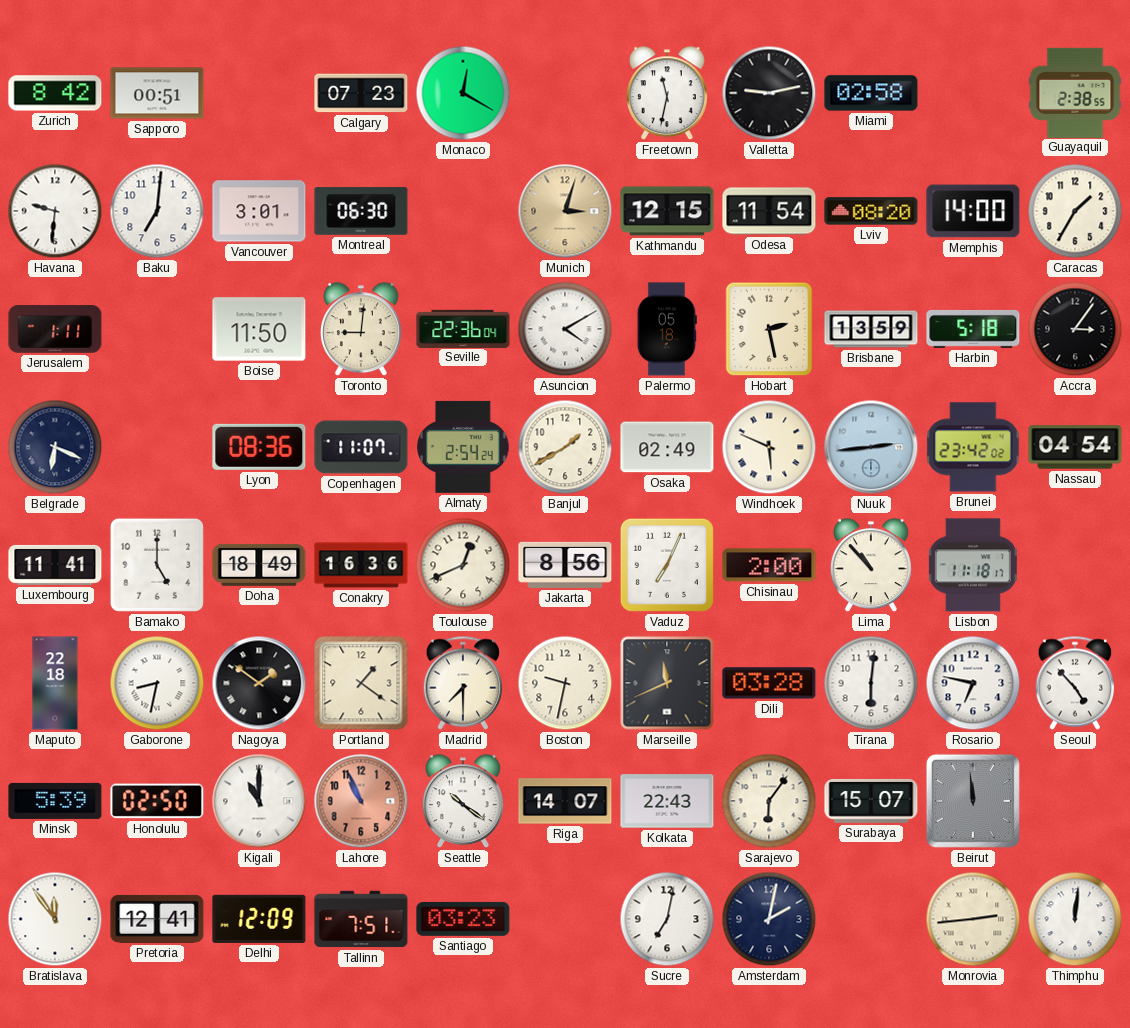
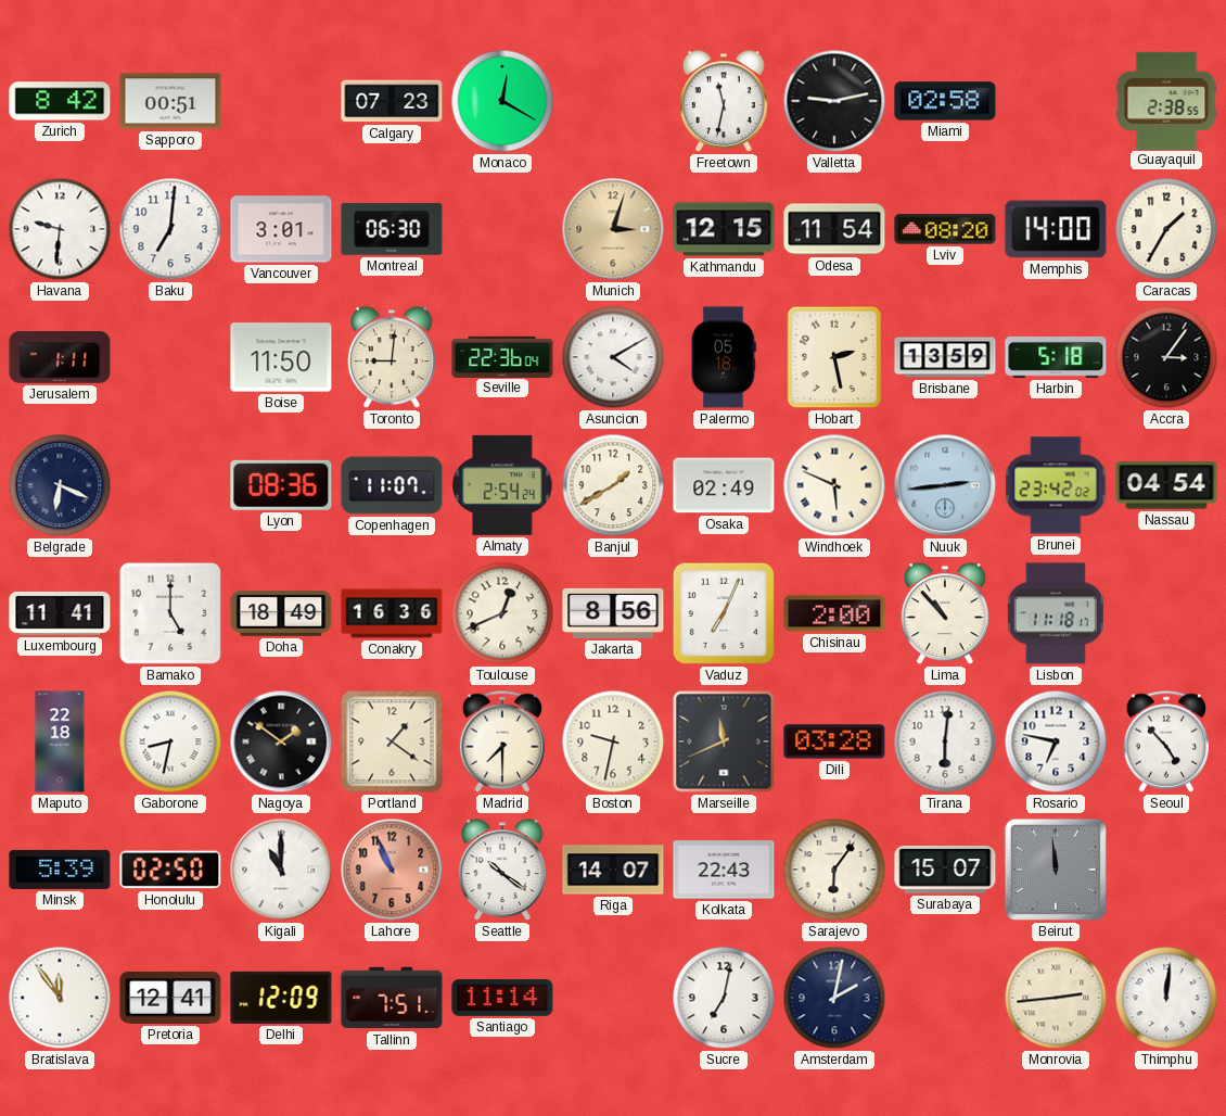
Santiago: 03:23 -> 11:14
